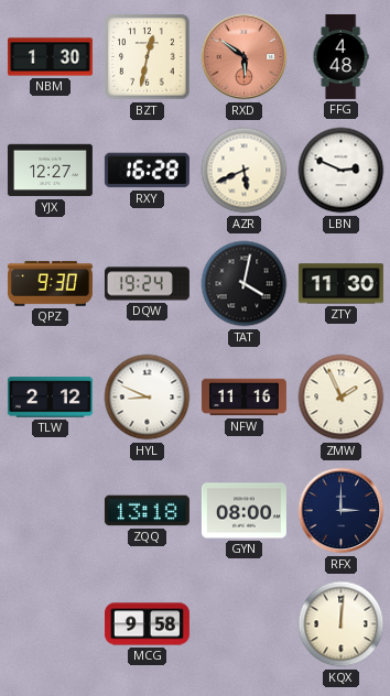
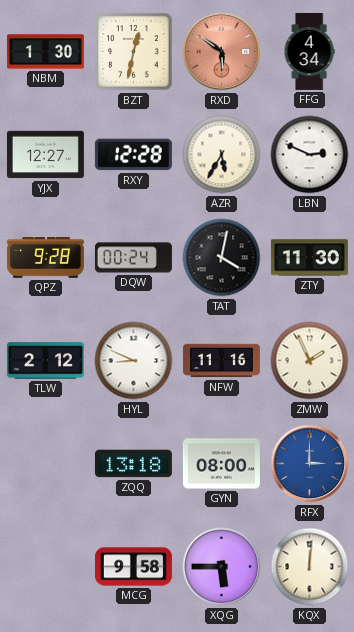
FFG: 4:48 -> 4:34
RXY: 16:28 -> 12:28
AZR: 5:41 -> 5:35
QPZ: 9:30 -> 9:28
DQW: 19:24 -> 00:24
RFX dial: navy -> blue
XQG: none -> 5:45
